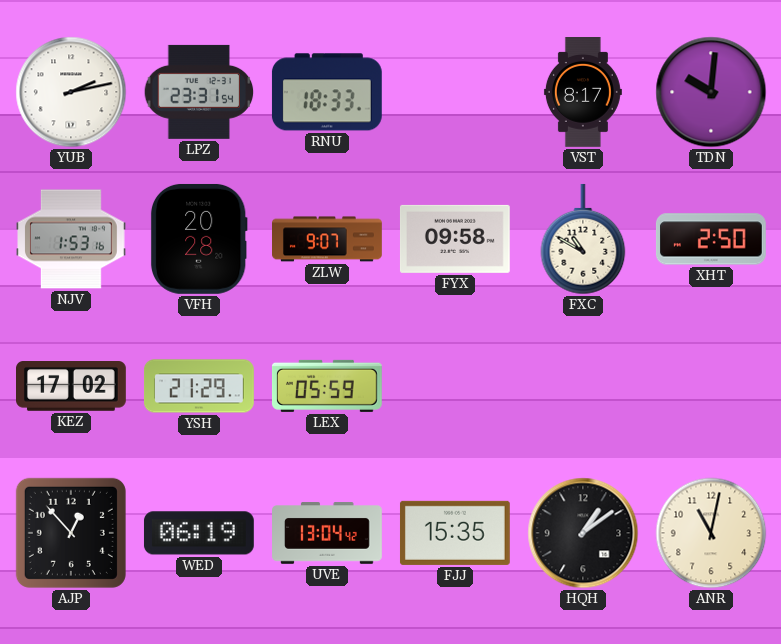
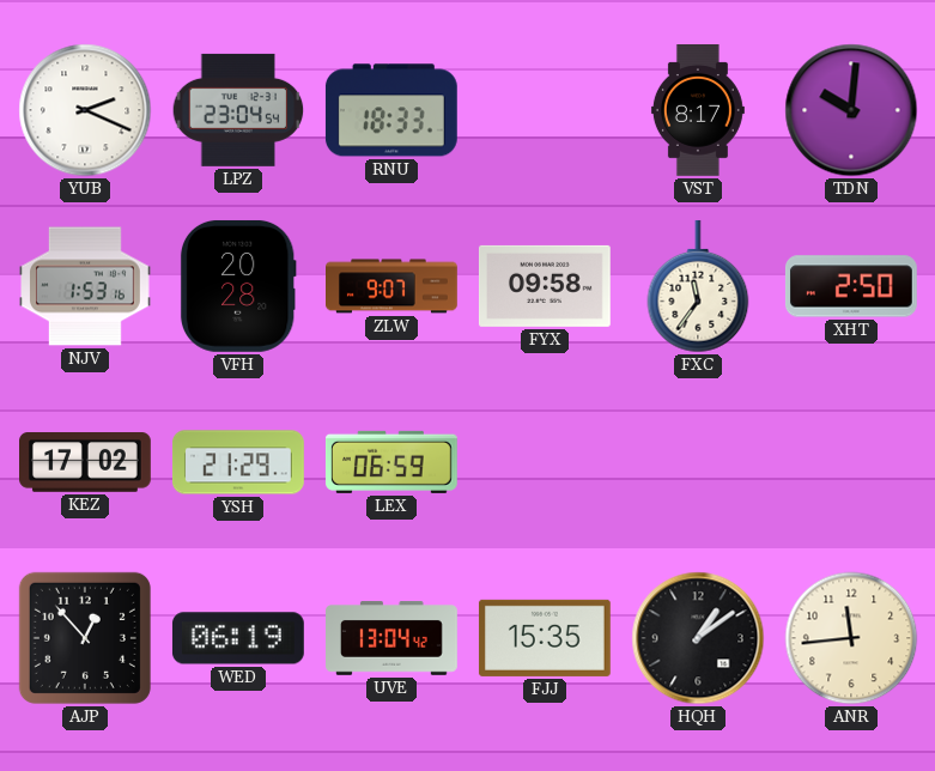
YUB: 2:13 -> 2:19
LPZ: 23:31 -> 23:04
FXC: 10:50 -> 11:36
LEX: 05:59 -> 06:59
ANR: 11:02 -> 11:44
